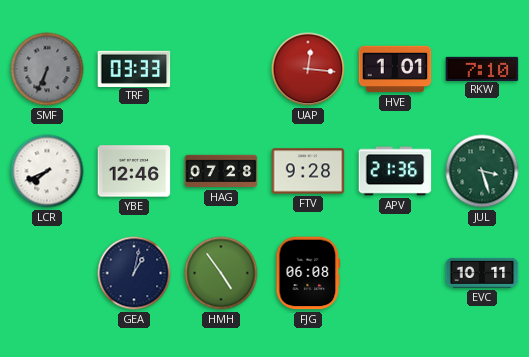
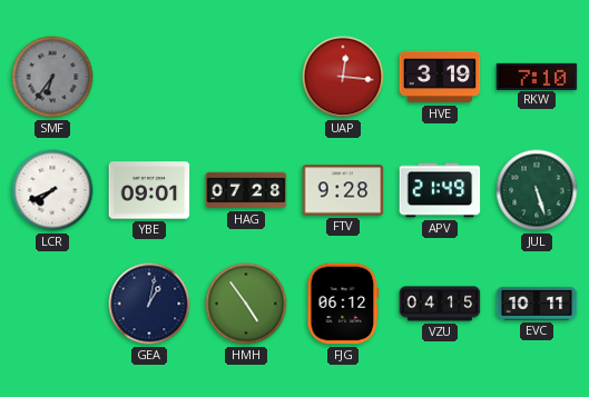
SMF: 6:34 -> 6:36
TRF: 03:33 -> none
HVE: 1:01 -> 3:19
YBE: 12:46 -> 09:01
APV: 21:36 -> 21:49
JUL: 3:27 -> 5:27
FJG: 06:08 -> 06:12
VZU: none -> 04:15
